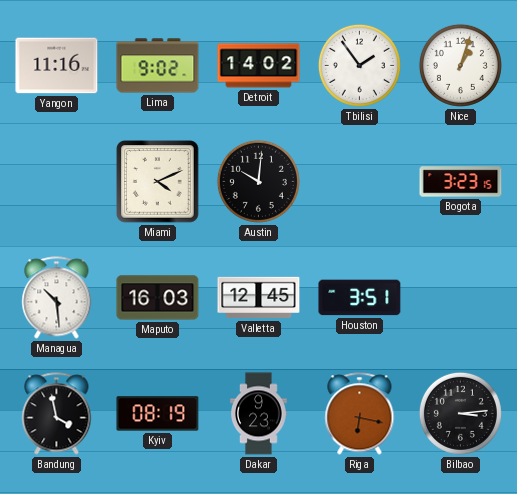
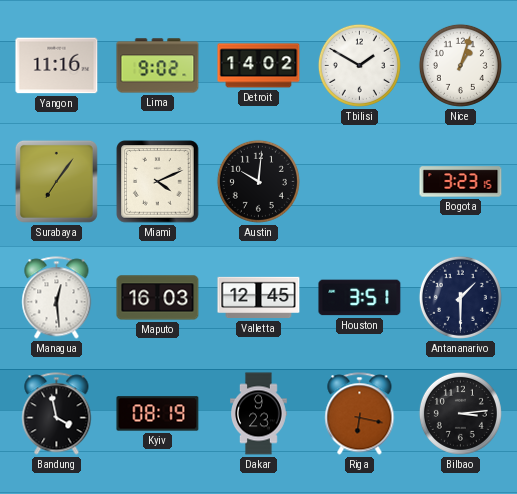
Tbilisi: 1:54 -> 1:50
Surabaya: none -> 7:06
Managua: 10:29 -> 12:29
Antananarivo: none -> 1:30
